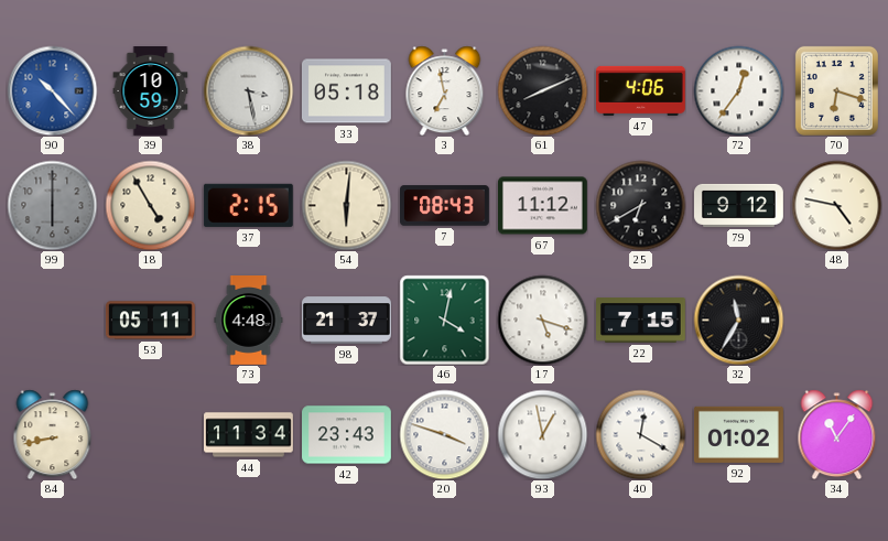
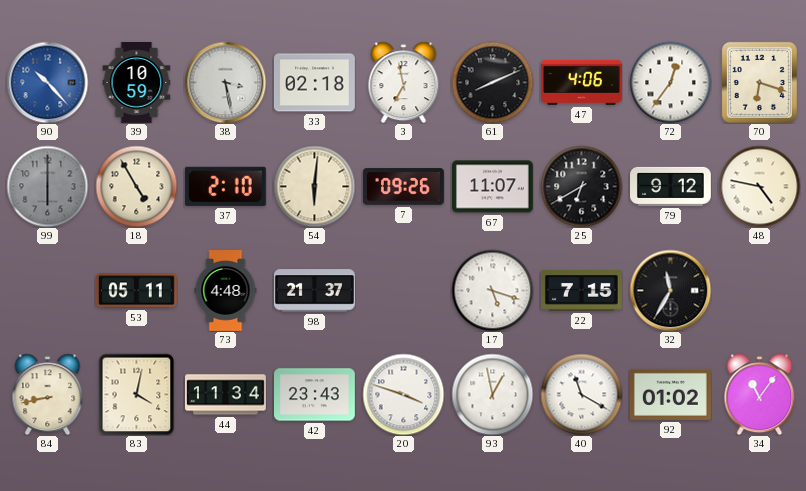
33: 05:18 -> 02:18
37: 2:15 -> 2:10
7: 08:43 -> 09:26
67: 11:12 -> 11:07
46: 4:02 -> none
83: none -> 4:02
40: 12:20 -> 11:20
